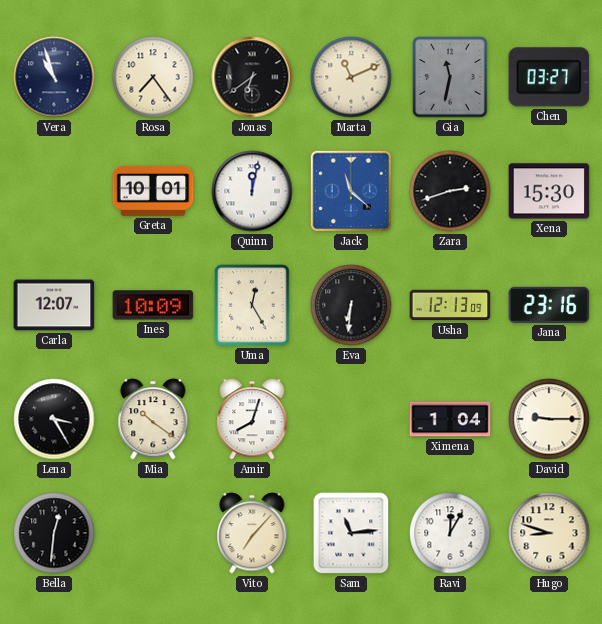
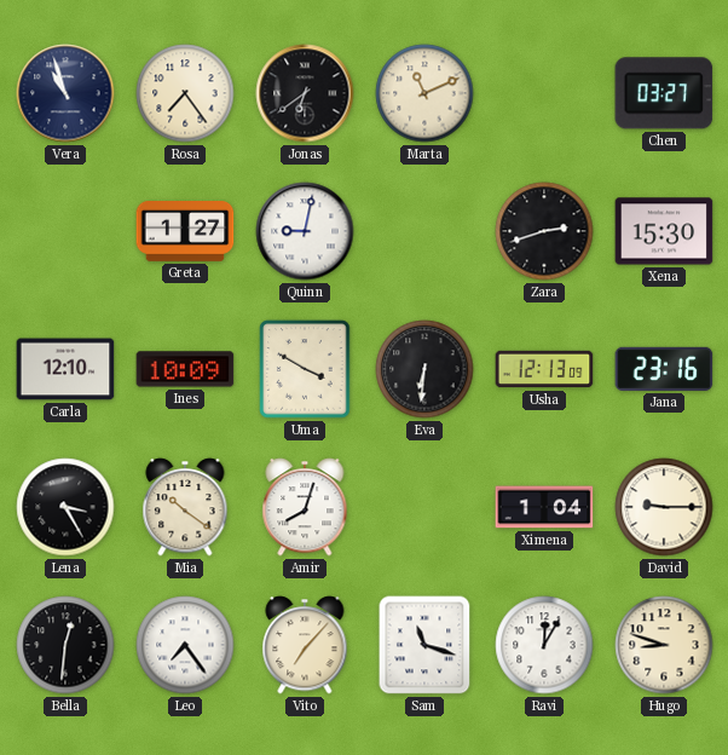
Gia: 11:32 -> none
Greta: 10:01 -> 1:27
Quinn: 12:02 -> 9:02
Jack: 11:22 -> none
Carla: 12:07 -> 12:10
Uma: 12:25 -> 3:50
Leo: none -> 7:24
Sam: 11:14 -> 11:18
